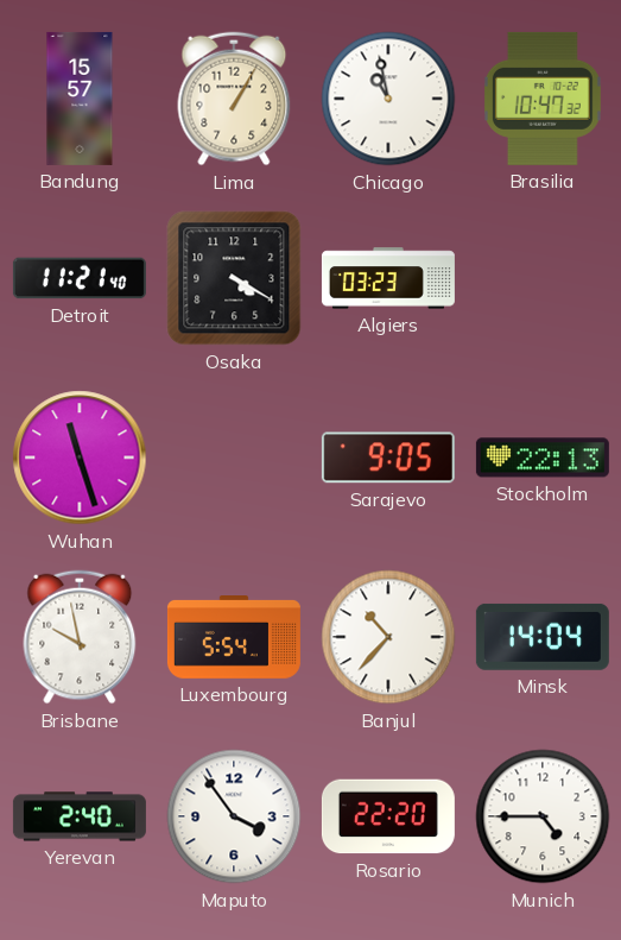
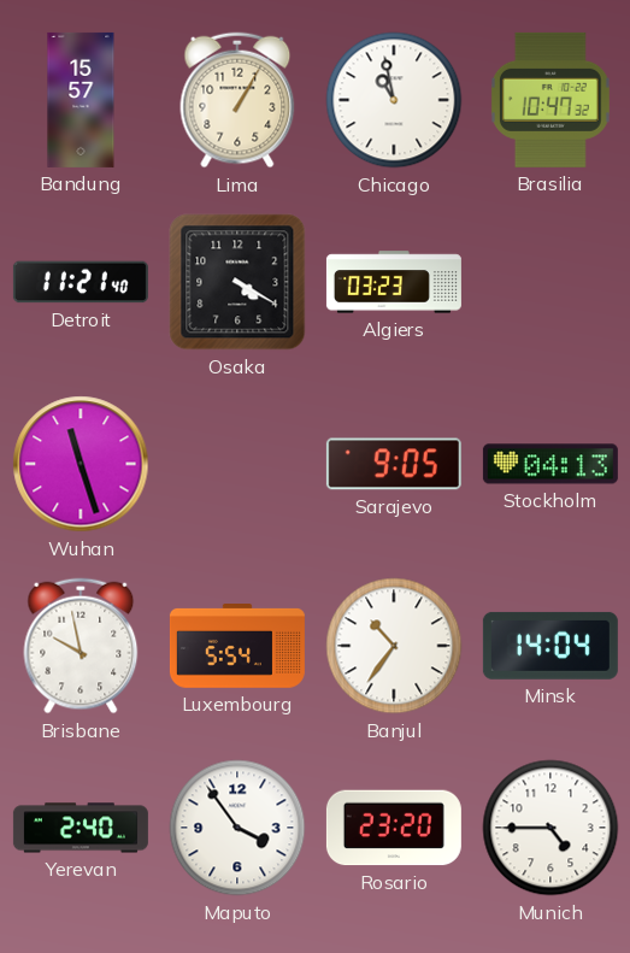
Stockholm: 22:13 -> 04:13
Banjul: 10:37 -> 10:36
Rosario: 22:20 -> 23:20
